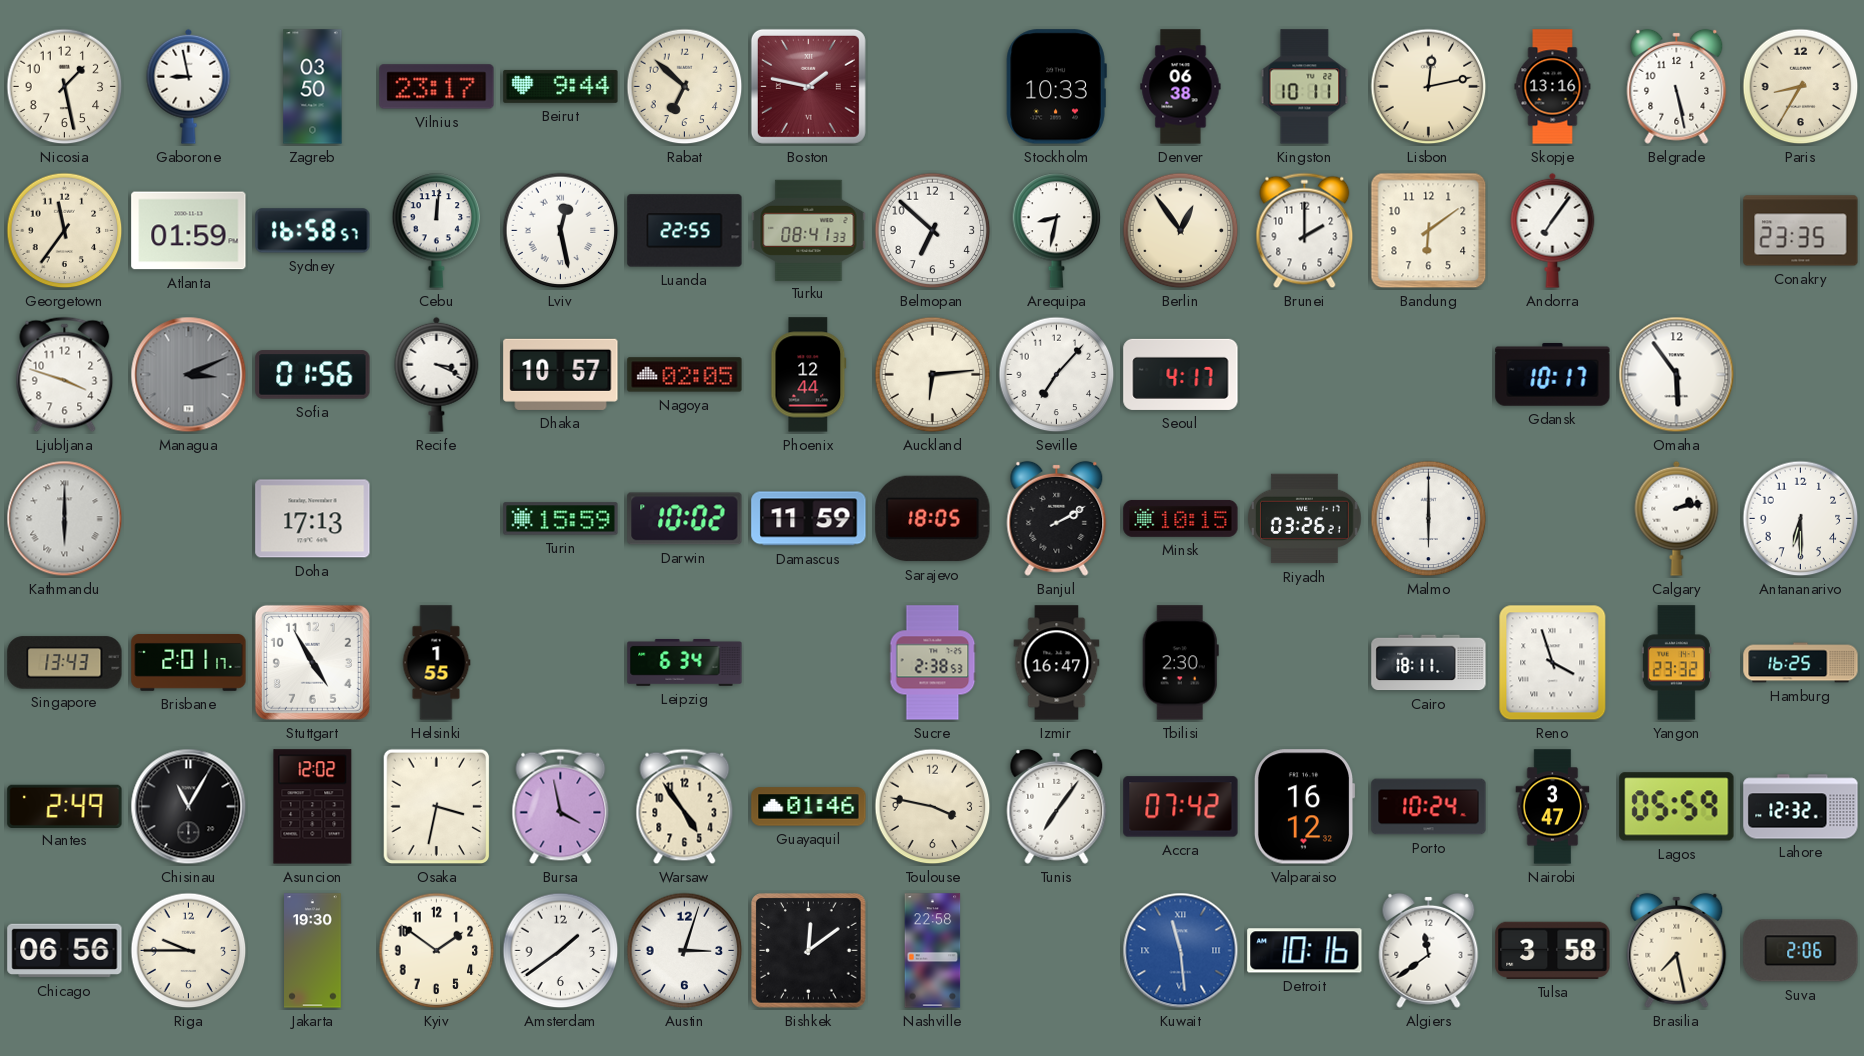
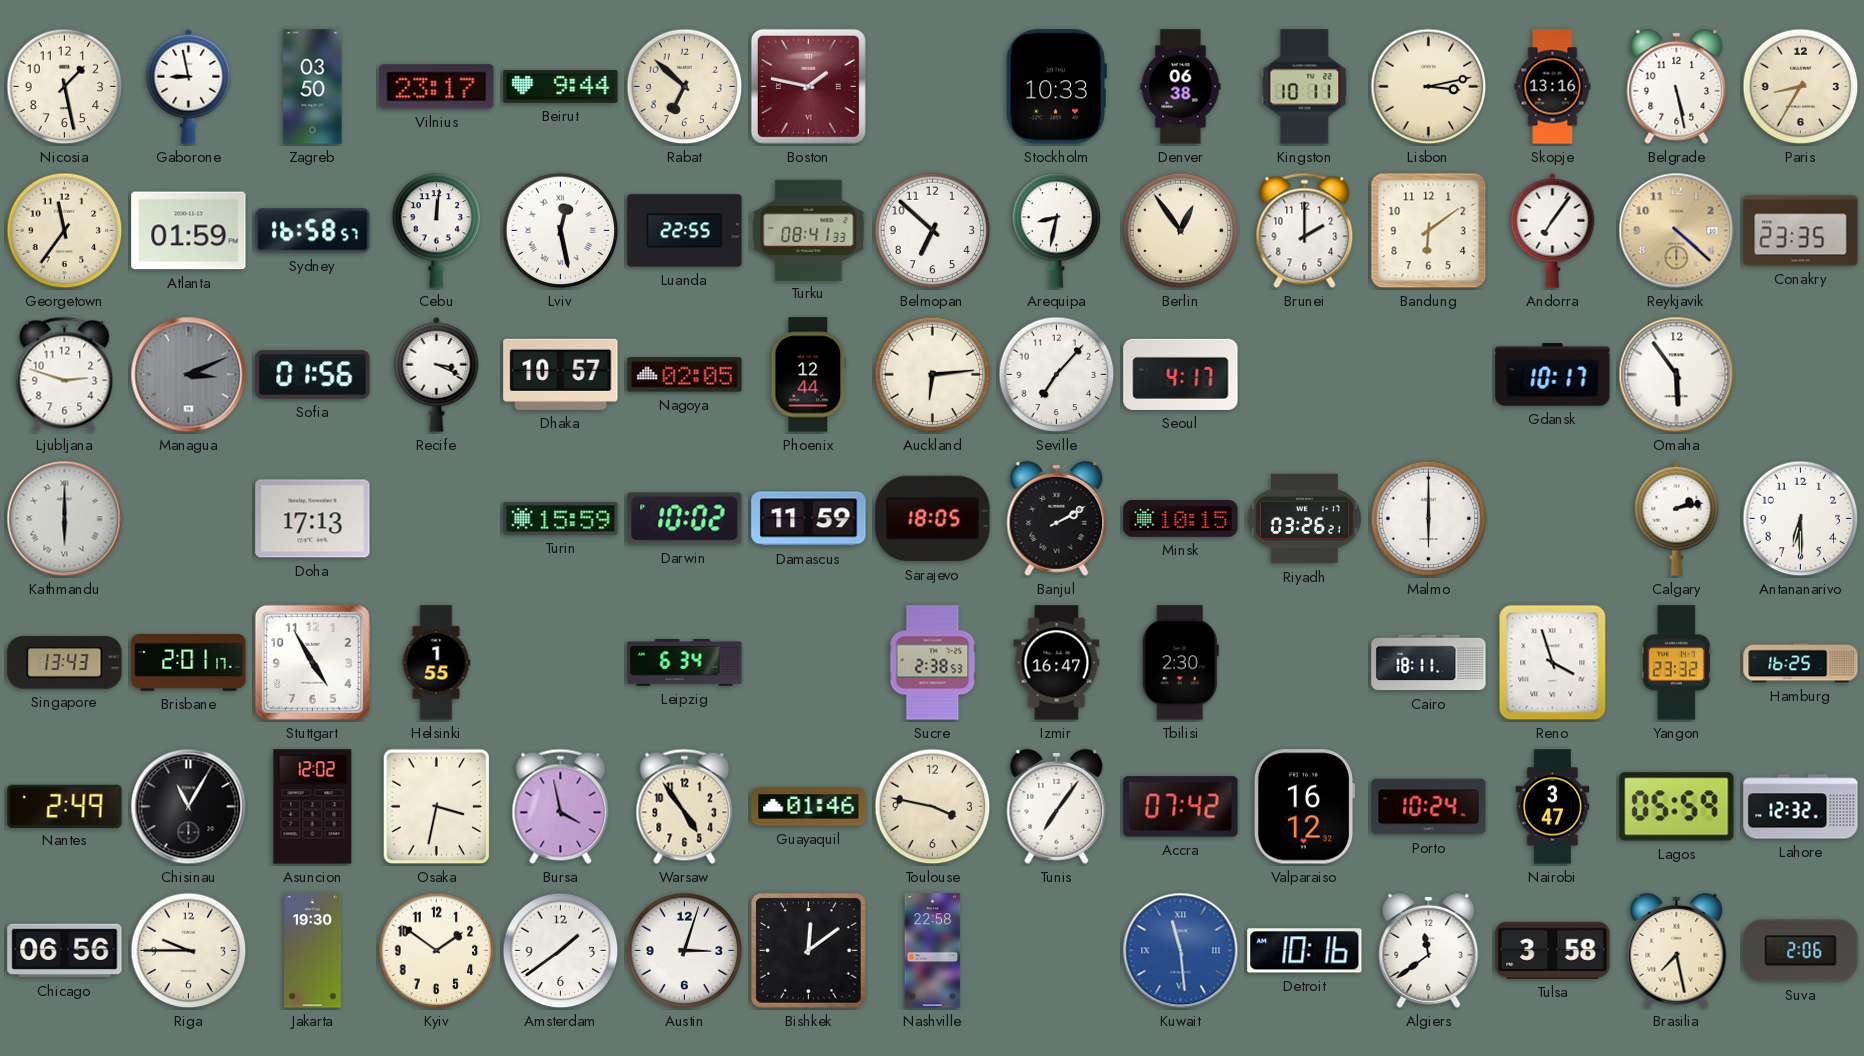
Lisbon: 12:13 -> 3:13
Reykjavik: none -> 4:22
Ljubljana: 3:48 -> 2:48
